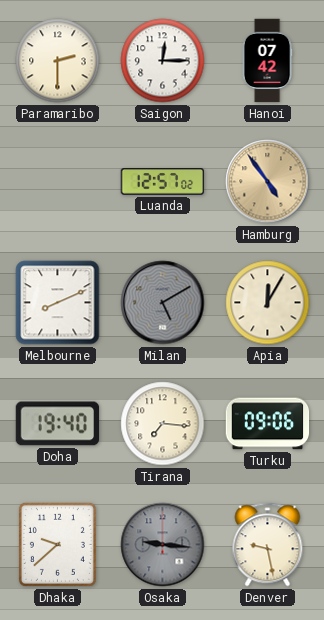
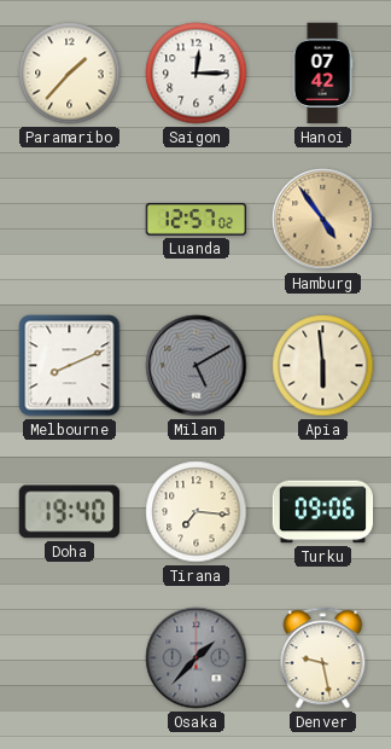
Paramaribo: 2:30 -> 1:37
Apia: 12:05 -> 5:59
Dhaka: 9:38 -> none
Osaka: 9:16 -> 1:37
